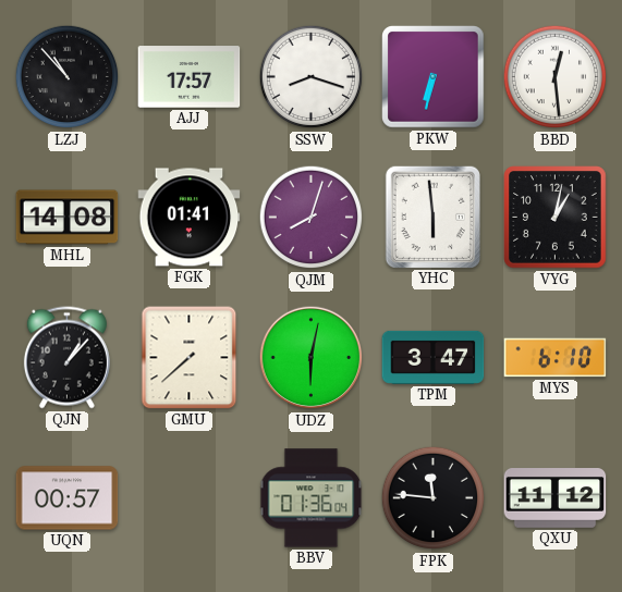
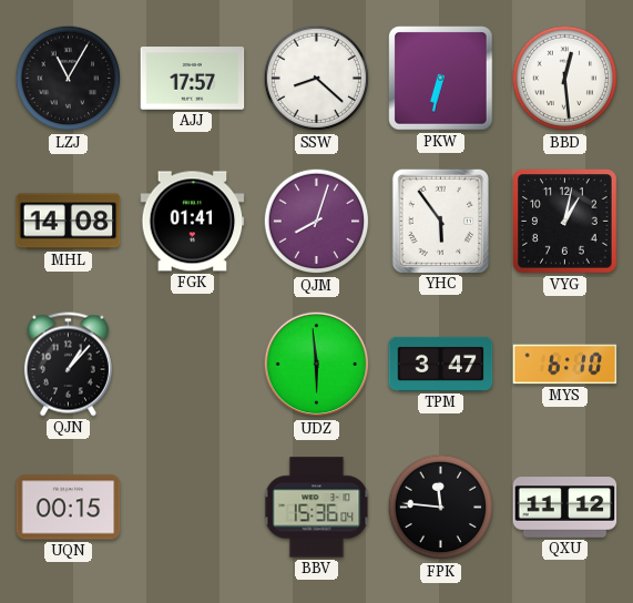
LZJ: 10:53 -> 11:05
SSW: 8:18 -> 8:22
YHC: 5:59 -> 5:54
GMU: 7:38 -> none
UDZ: 6:02 -> 5:59
UQN: 00:57 -> 00:15
BBV: 01:36 -> 15:36
